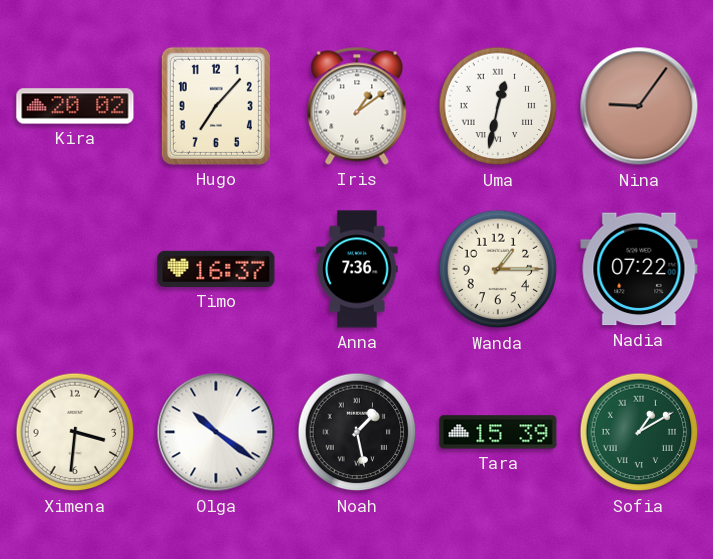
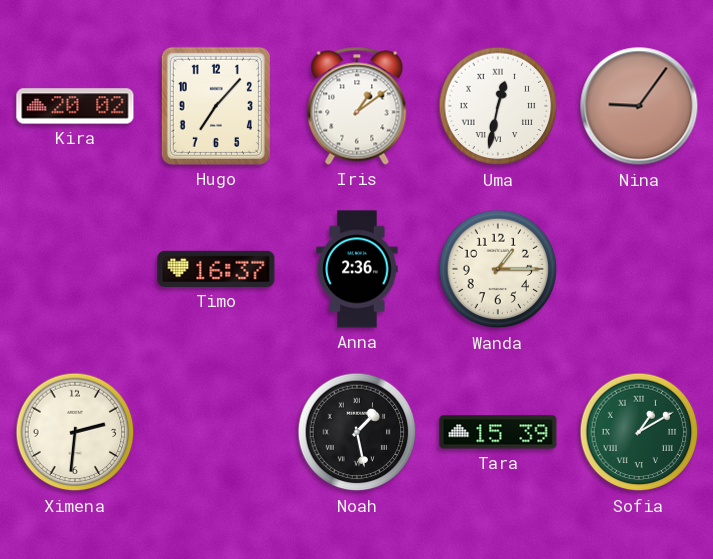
Anna: 7:36 -> 2:36
Nadia: 07:22 -> none
Ximena: 3:31 -> 2:31
Olga: 10:21 -> none
